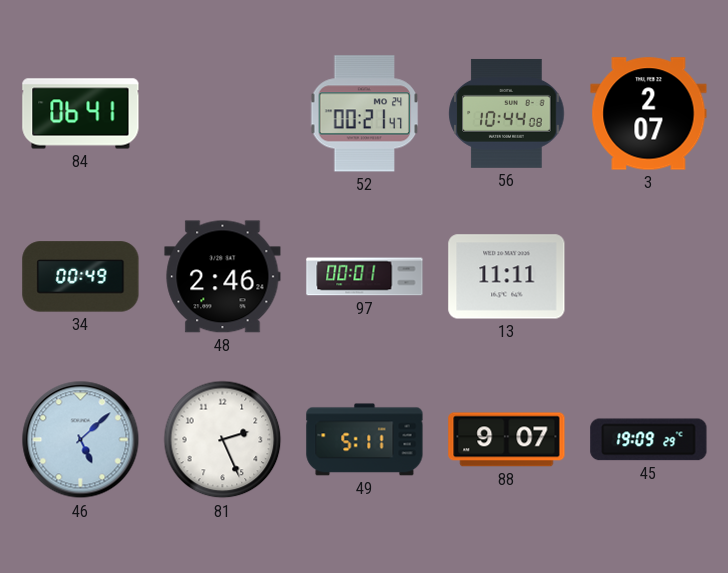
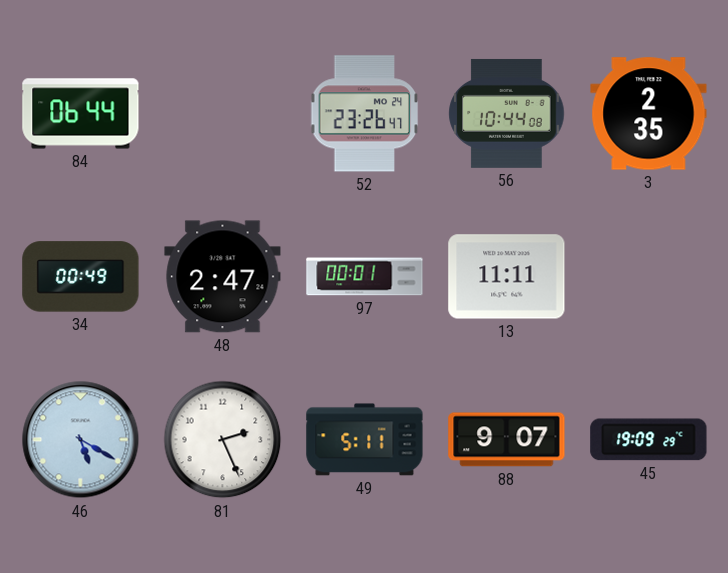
84: 06:41 -> 06:44
52: 00:21 -> 23:26
3: 2:07 -> 2:35
48: 2:46 -> 2:47
46: 5:08 -> 5:20
